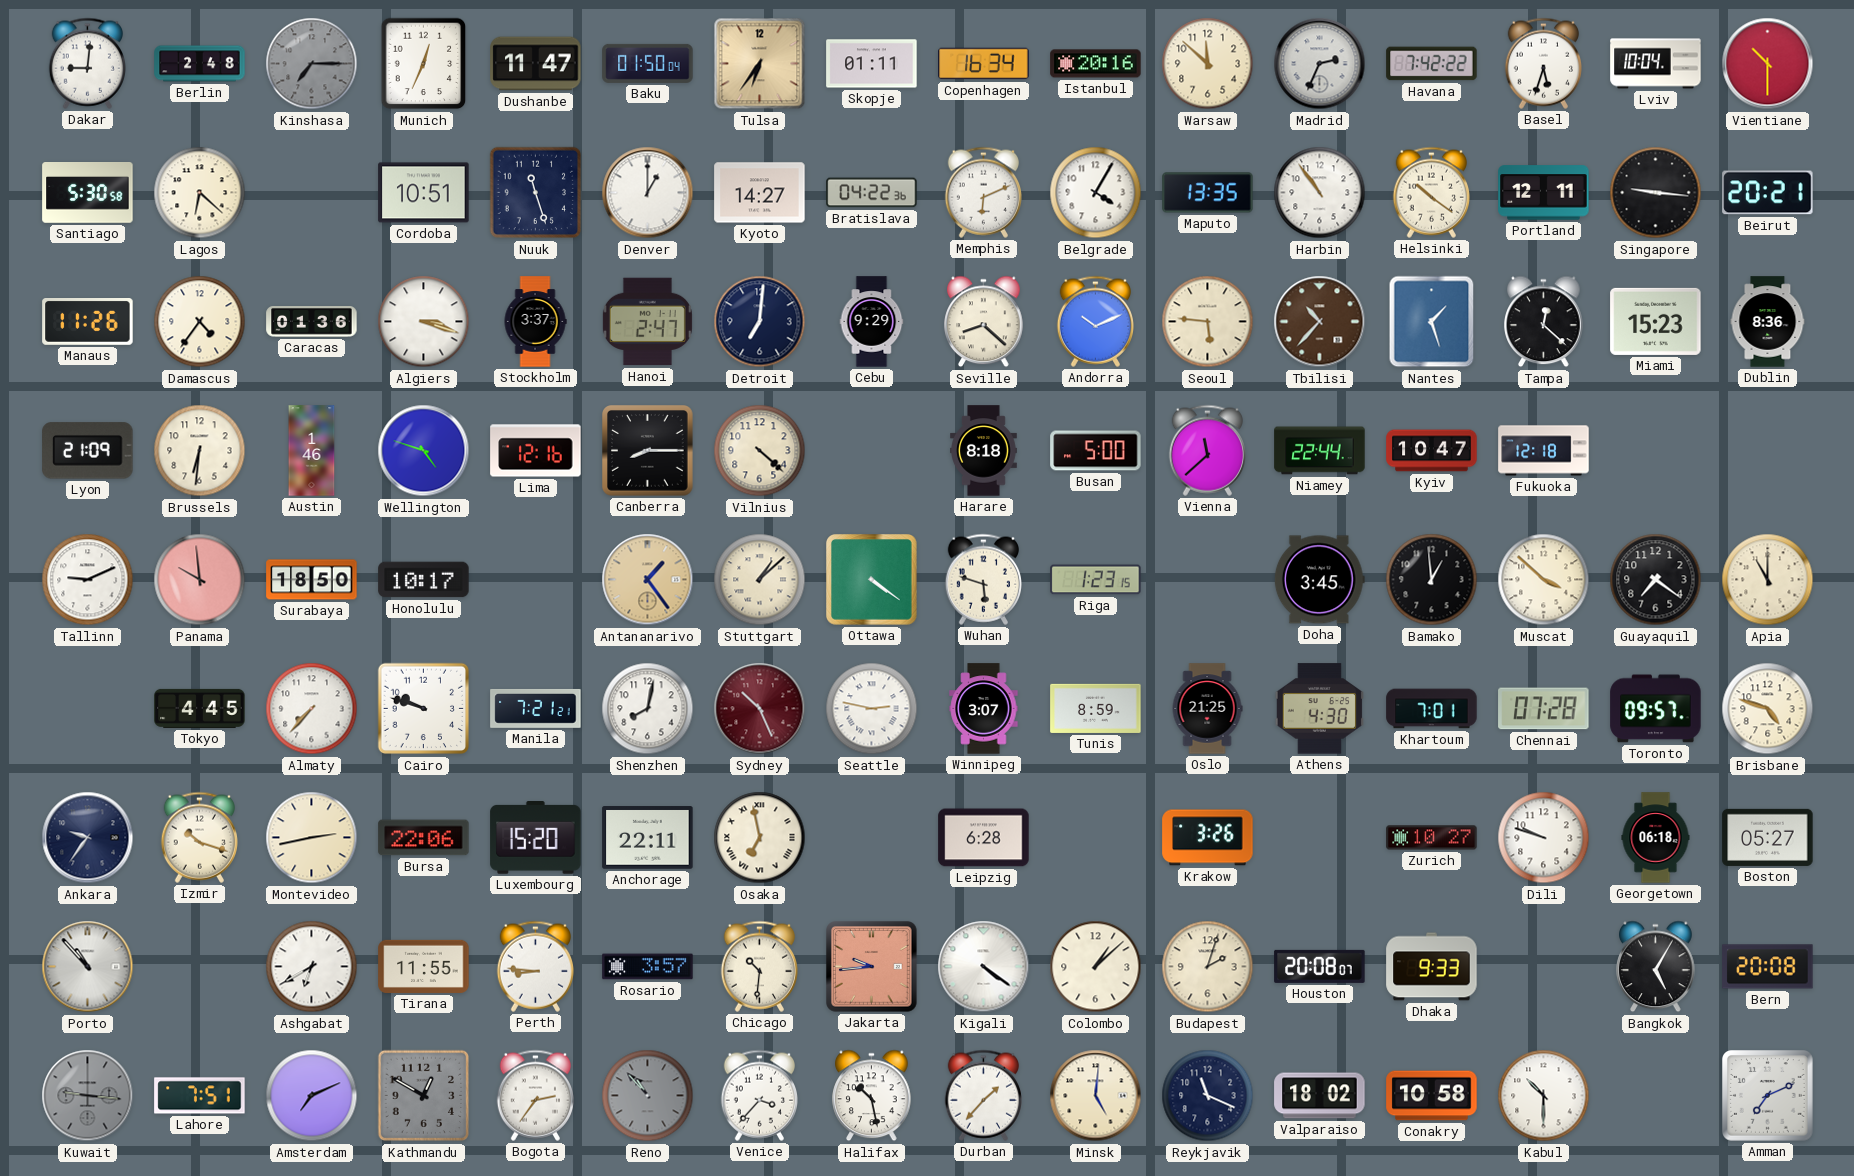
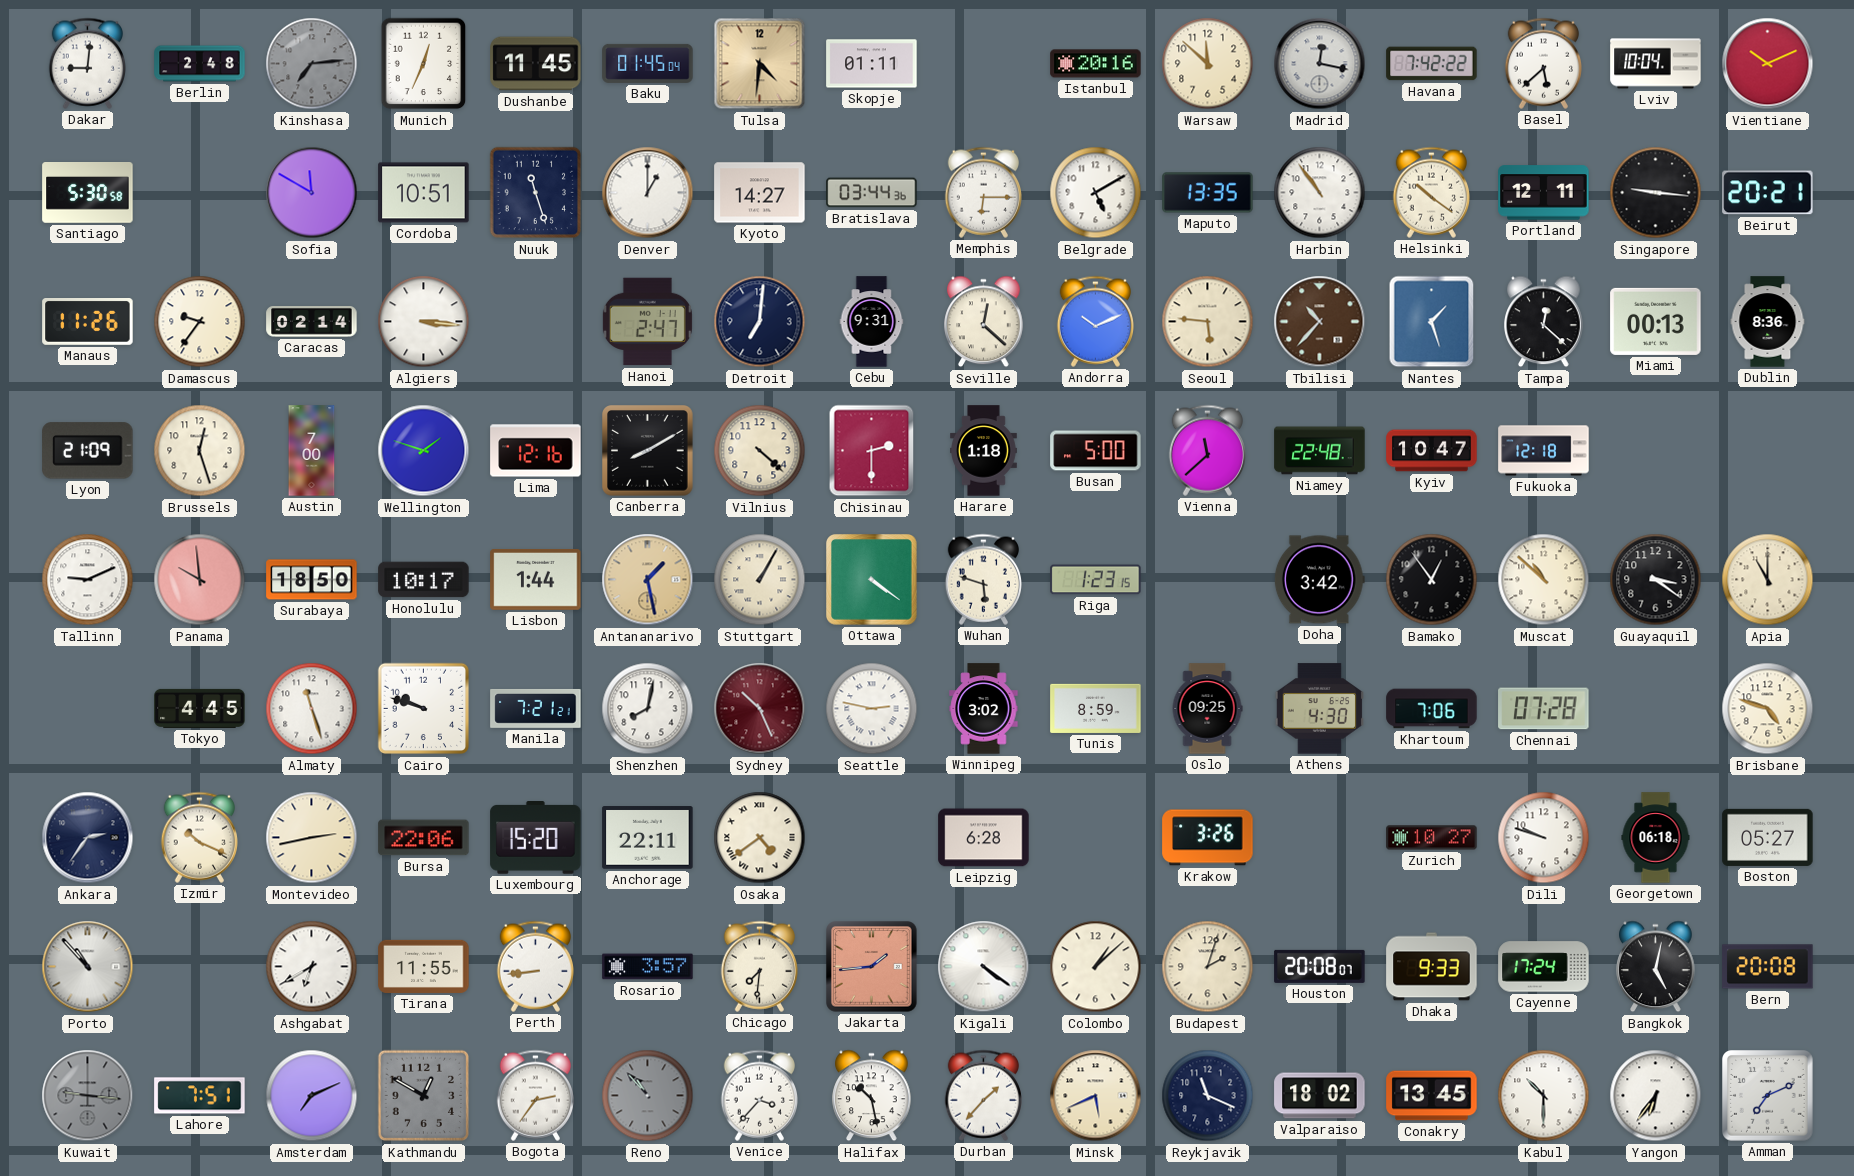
Kinshasa: 7:15 -> 7:14
Dushanbe: 11:47 -> 11:45
Baku: 01:50 -> 01:45
Tulsa: 6:36 -> 4:31
Copenhagen: 16:34 -> none
Madrid: 2:34 -> 12:17
Basel: 5:33 -> 5:38
Vientiane: 10:30 -> 10:11
Lagos: 6:22 -> none
Sofia: none -> 11:50
Bratislava: 04:22 -> 03:44
Memphis: 6:11 -> 6:15
Belgrade: 4:05 -> 5:10
Damascus: 4:36 -> 9:36
Caracas: 01:36 -> 02:14
Algiers: 3:18 -> 3:16
Stockholm: 3:37 -> none
Cebu: 9:29 -> 9:31
Seville: 8:22 -> 12:22
Miami: 15:23 -> 00:13
Brussels: 6:31 -> 12:27
Austin: 1:46 -> 7:00
Wellington: 4:48 -> 1:48
Canberra: 8:15 -> 8:10
Chisinau: none -> 2:30
Harare: 8:18 -> 1:18
Niamey: 22:44 -> 22:48
Lisbon: none -> 1:44
Antananarivo: 1:24 -> 1:28
Stuttgart: 1:08 -> 1:05
Doha: 3:45 -> 3:42
Bamako: 12:59 -> 12:54
Muscat: 3:52 -> 10:52
Guayaquil: 7:21 -> 3:21
Almaty: 7:37 -> 11:27
Winnipeg: 3:07 -> 3:02
Oslo: 21:25 -> 09:25
Khartoum: 7:01 -> 7:06
Toronto: 09:57 -> none
Ankara: 9:36 -> 2:36
Izmir: 10:18 -> 10:19
Osaka: 6:58 -> 4:39
Perth: 8:46 -> 8:44
Chicago: 10:31 -> 7:31
Jakarta: 9:44 -> 1:44
Cayenne: none -> 17:24
Bangkok: 5:05 -> 5:02
Minsk: 5:01 -> 5:41
Conakry: 10:58 -> 13:45
Yangon: none -> 6:36
